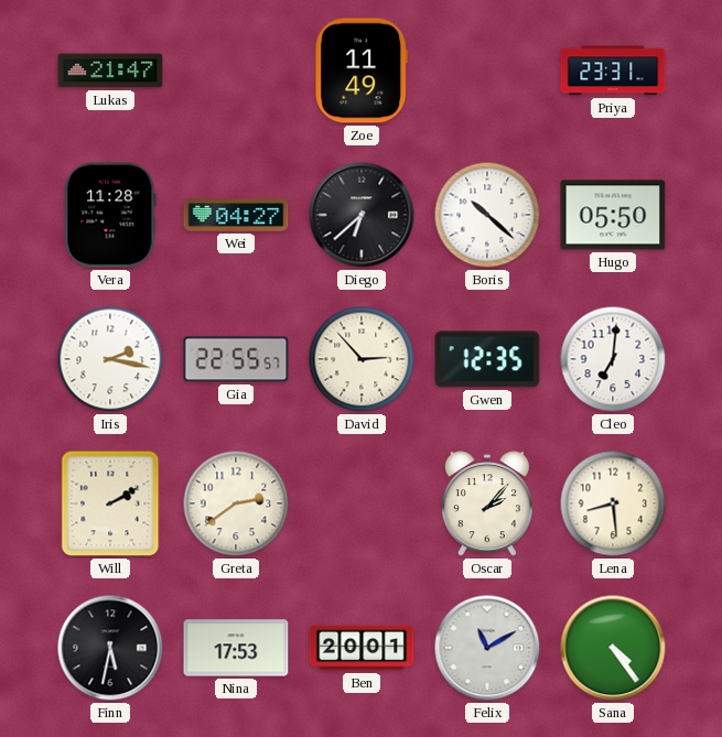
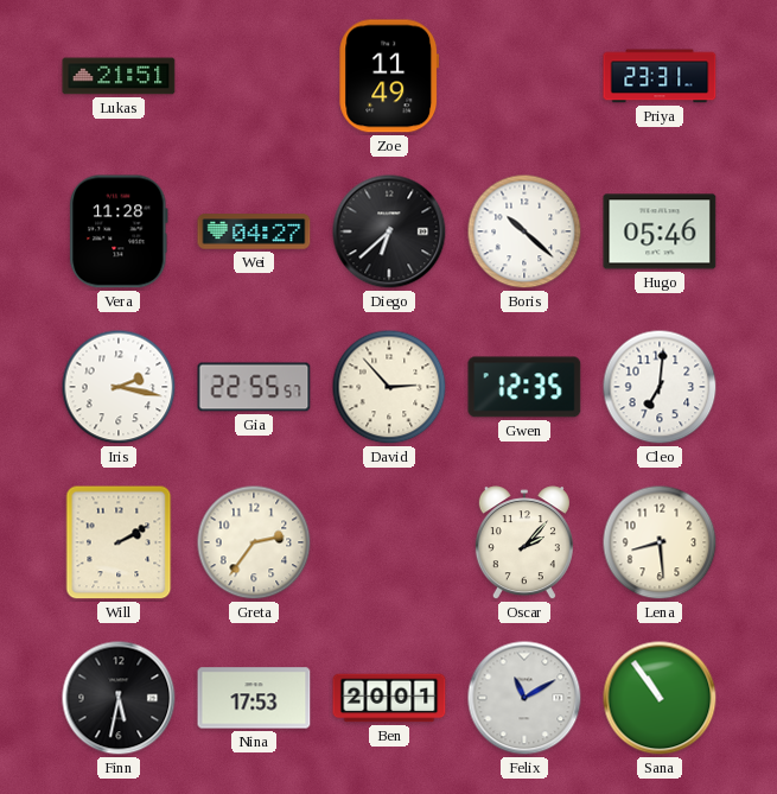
Lukas: 21:47 -> 21:51
Hugo: 05:50 -> 05:46
Greta: 2:39 -> 2:36
Sana: 4:24 -> 10:54
